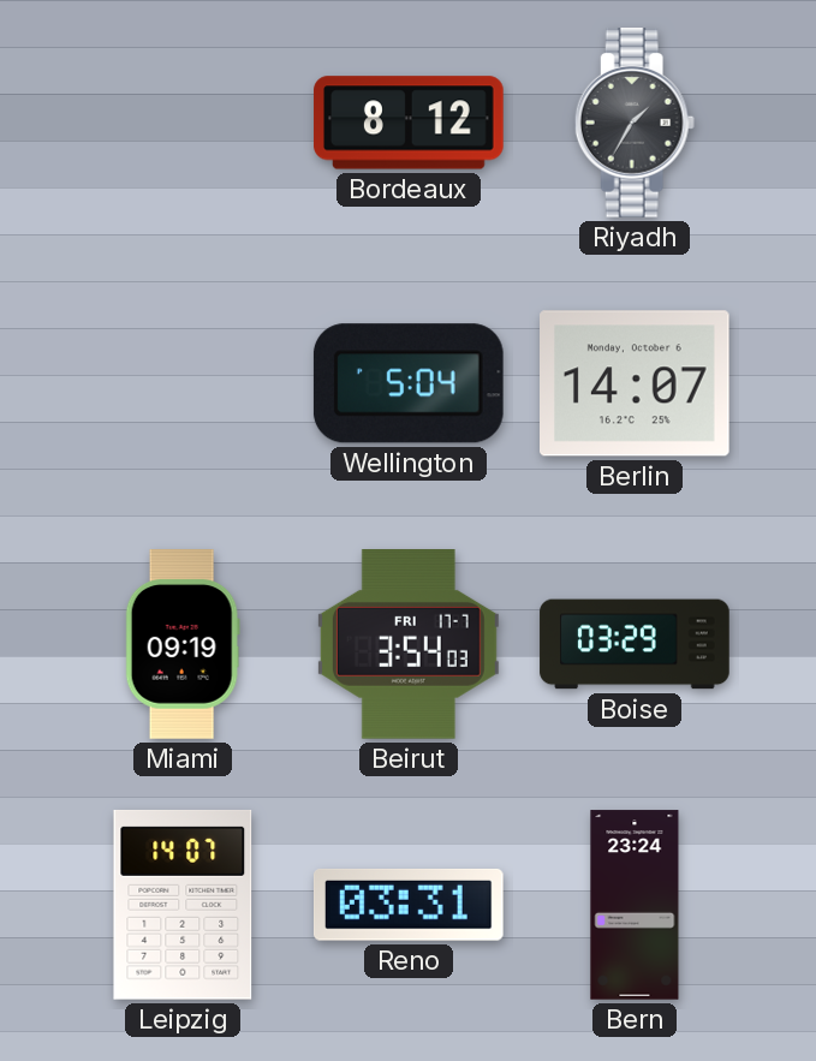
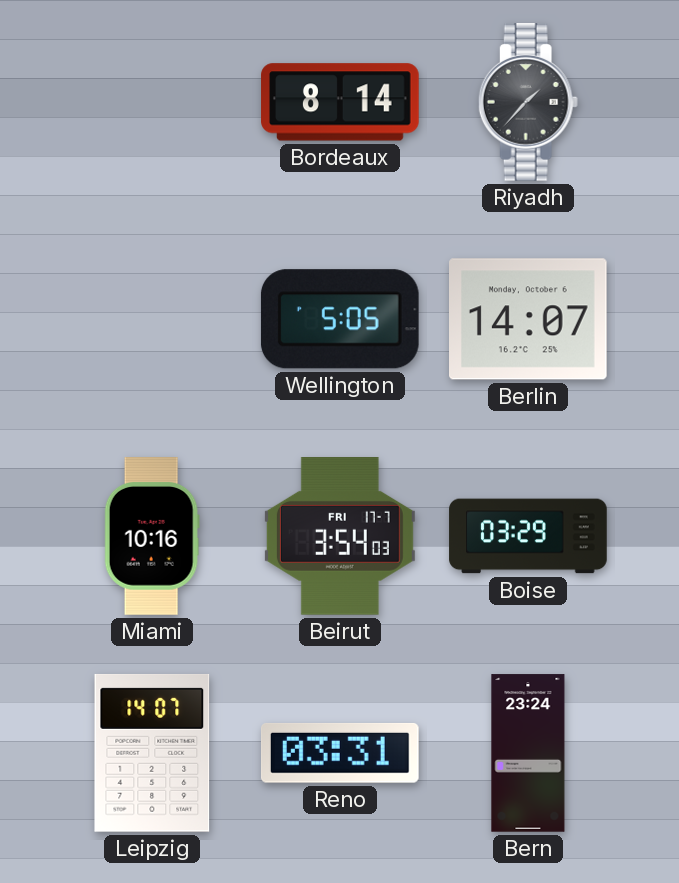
Bordeaux: 8:12 -> 8:14
Riyadh: 1:35 -> 1:37
Wellington: 5:04 -> 5:05
Miami: 09:19 -> 10:16
